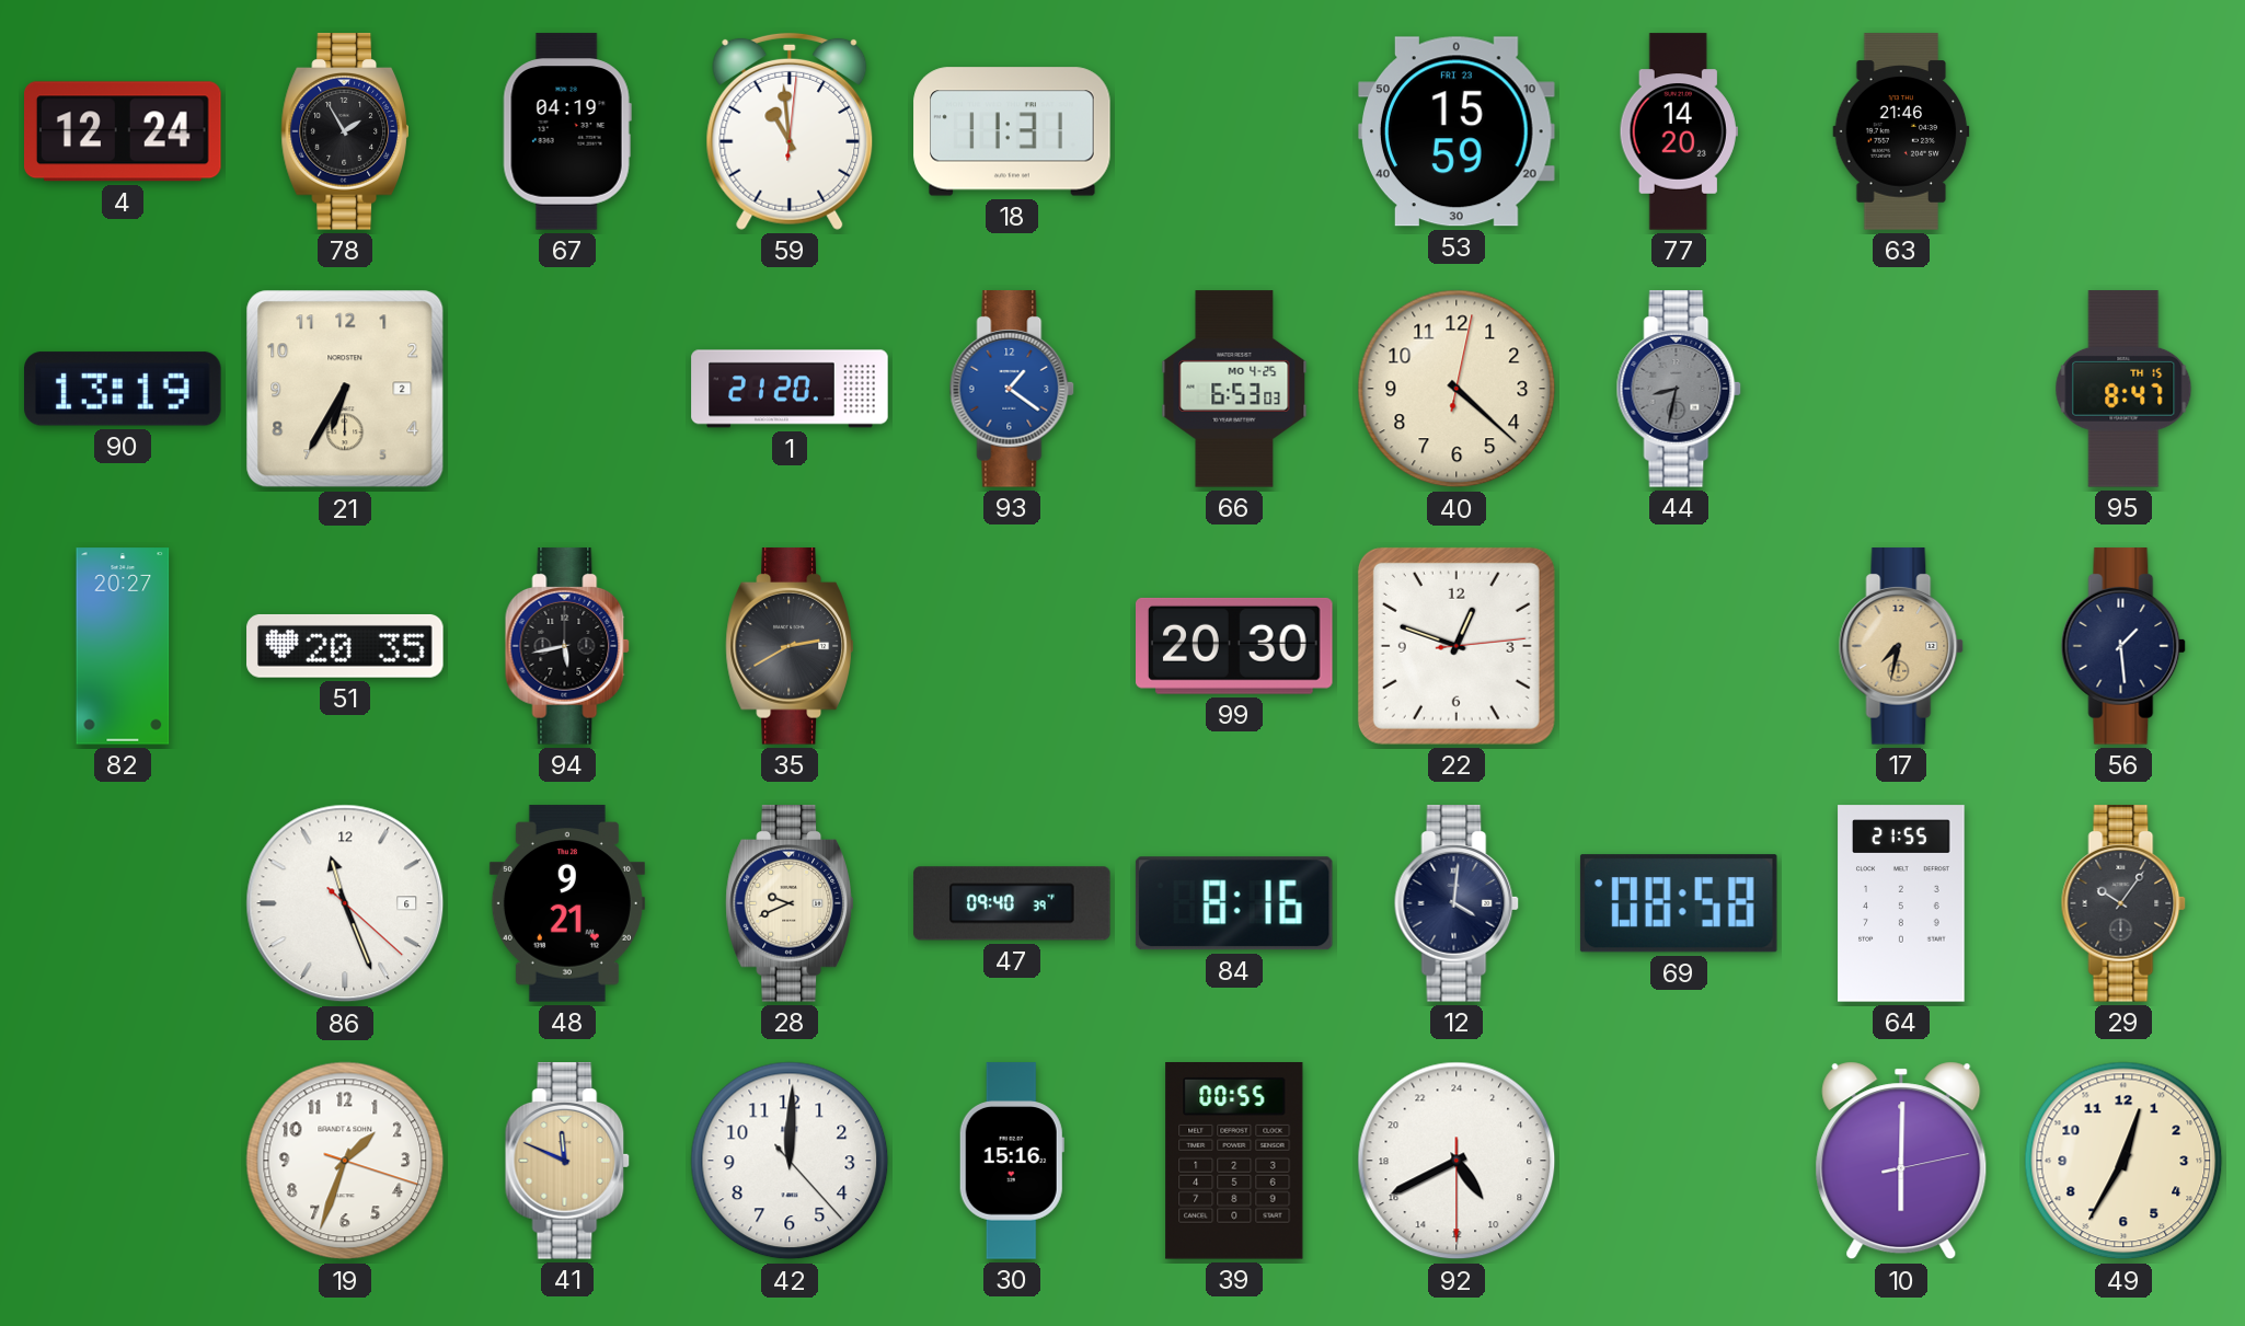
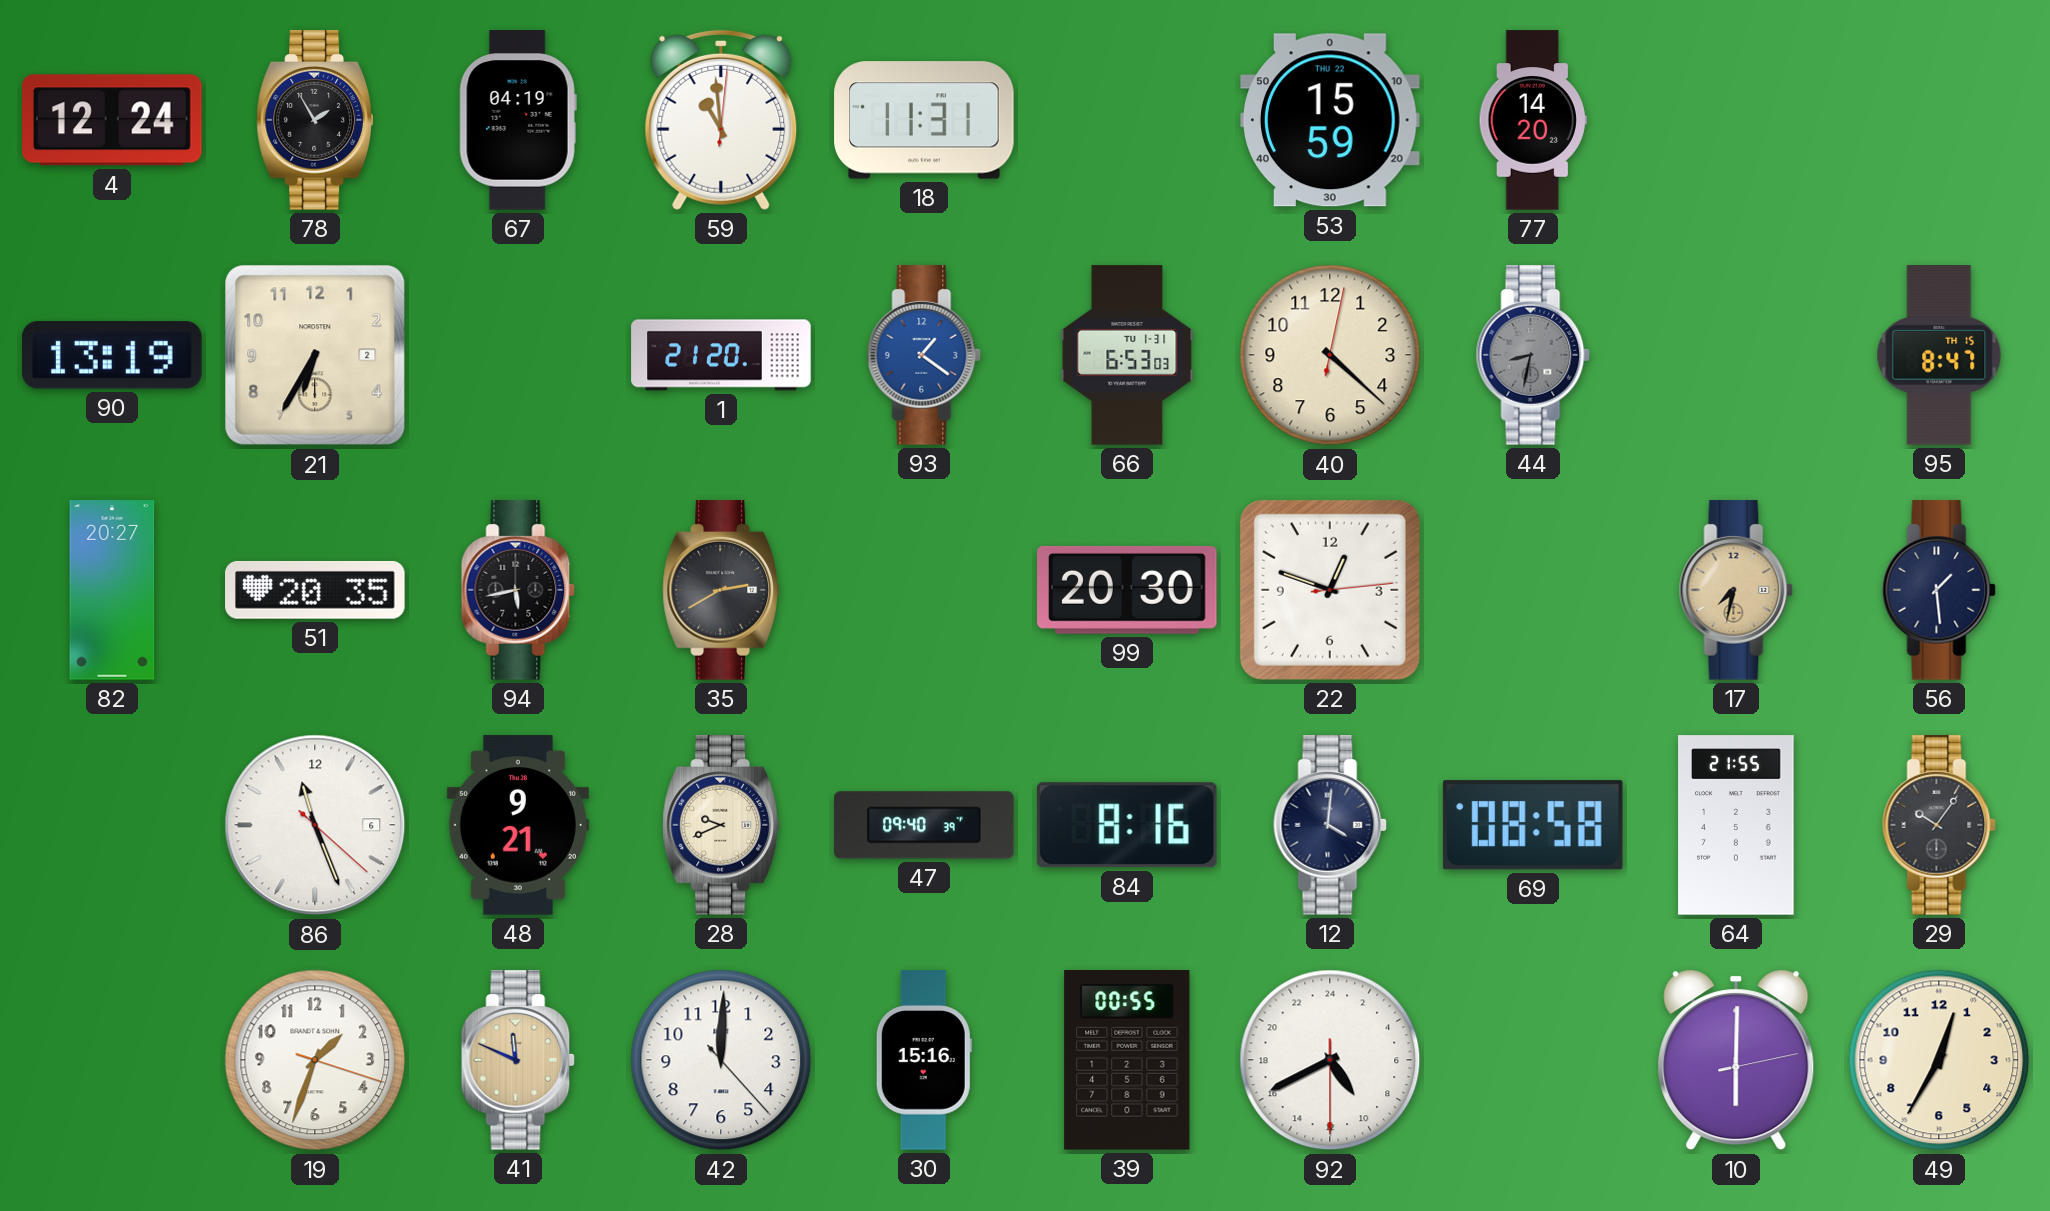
53 date: FRI 23 -> THU 22
63: 21:46 -> none
66 date: MO 4-25 -> TU 1-31
